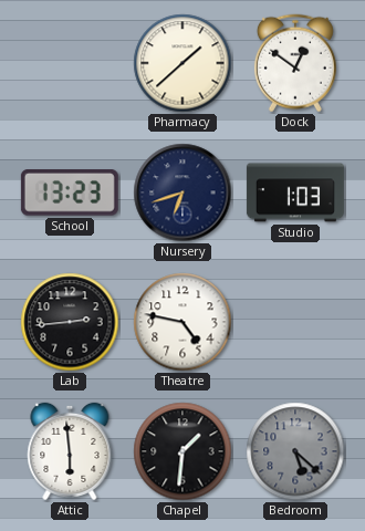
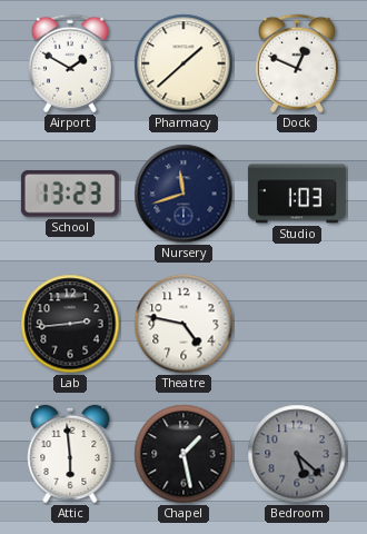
Airport: none -> 1:50
Dock: 12:51 -> 12:49
Nursery: 6:42 -> 11:42
Chapel: 1:31 -> 1:28
